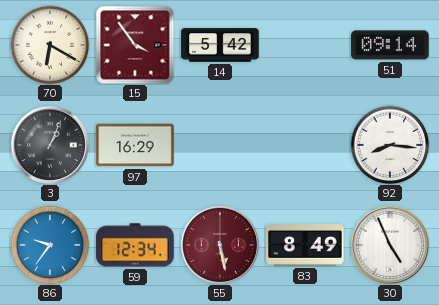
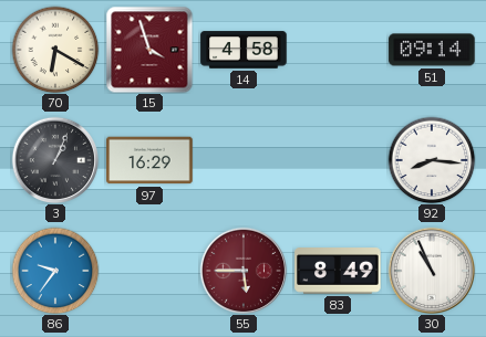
15: 3:54 -> 3:57
14: 5:42 -> 4:58
59: 12:34 -> none
55: 5:28 -> 5:45
30: 4:56 -> 10:56
